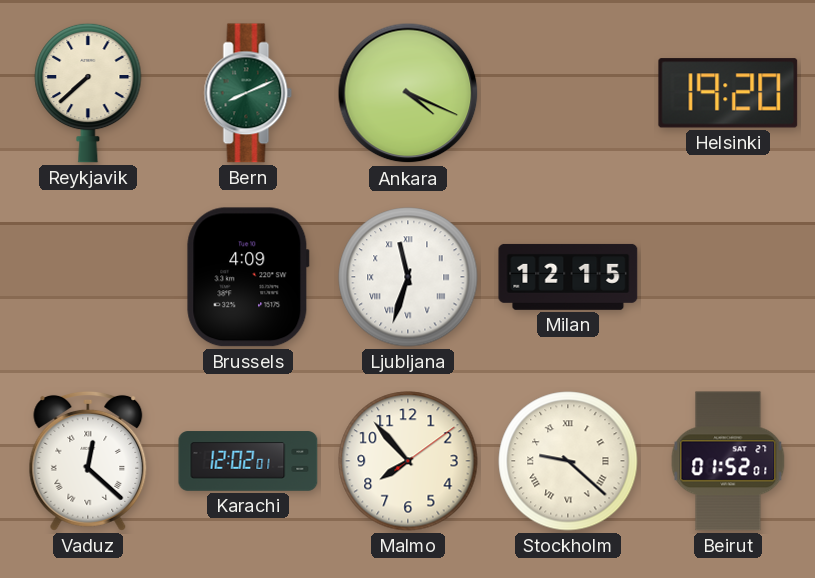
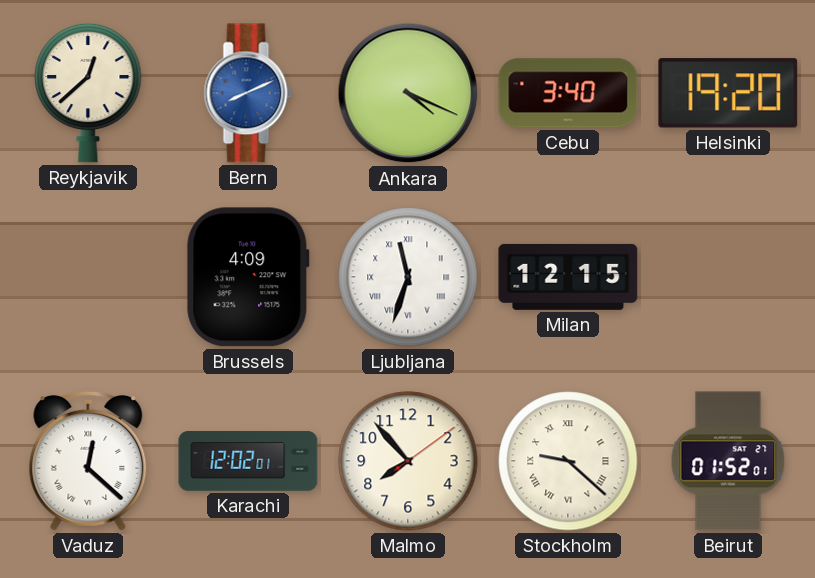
Reykjavik: 7:38 -> 12:38
Bern dial: green -> blue
Cebu: none -> 3:40
